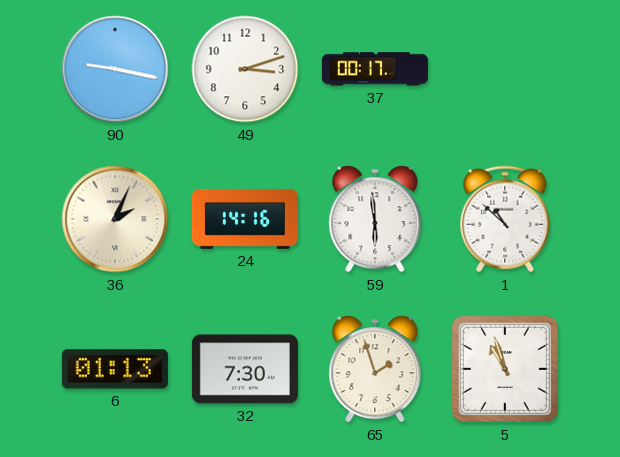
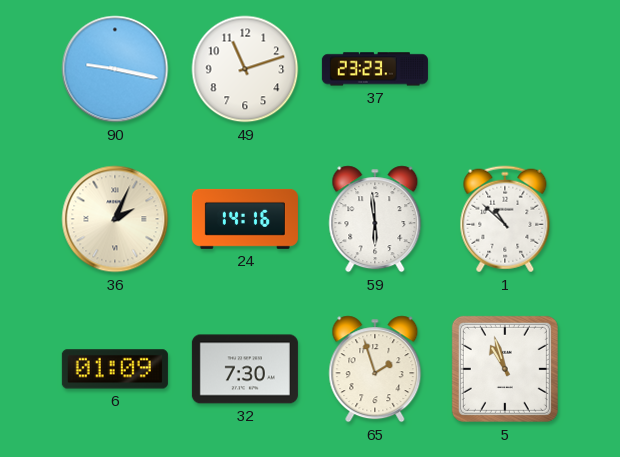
49: 3:12 -> 11:12
37: 00:17 -> 23:23
6: 01:13 -> 01:09
